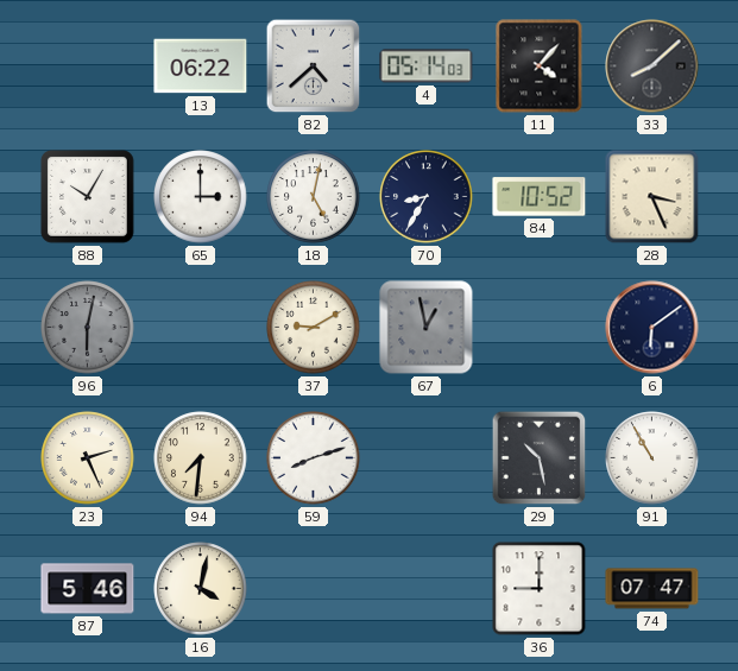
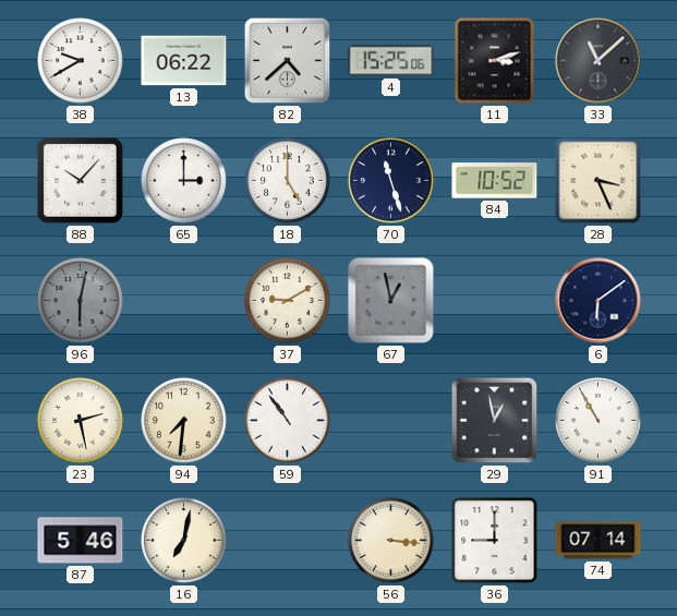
38: none -> 9:40
4: 05:14 -> 15:25
11: 4:07 -> 3:12
33: 8:08 -> 11:08
88: 10:05 -> 10:07
18: 5:02 -> 5:00
70: 8:35 -> 11:27
23: 2:26 -> 2:28
59: 8:12 -> 10:54
29: 10:28 -> 12:58
16: 4:02 -> 7:02
56: none -> 3:16
74: 07:47 -> 07:14
